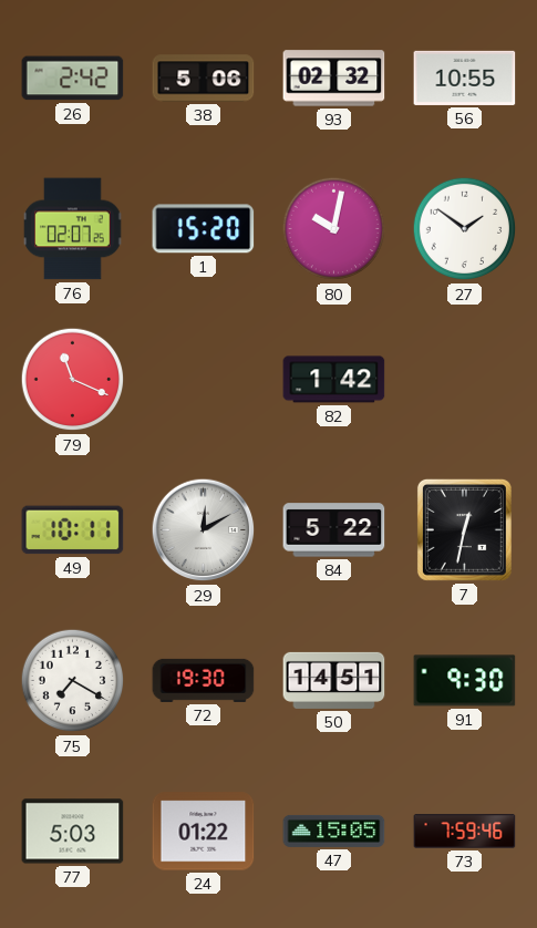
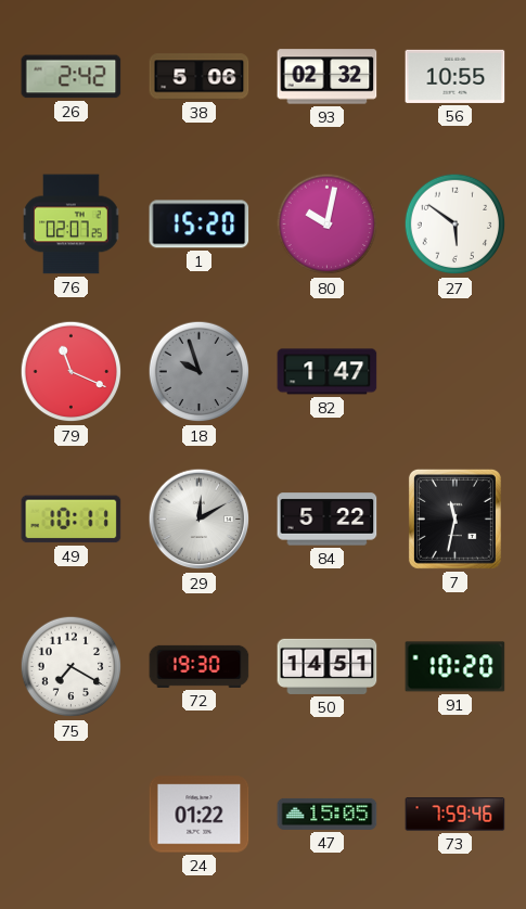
27: 1:51 -> 5:51
18: none -> 9:57
82: 1:42 -> 1:47
7: 12:32 -> 11:32
91: 9:30 -> 10:20
77: 5:03 -> none
